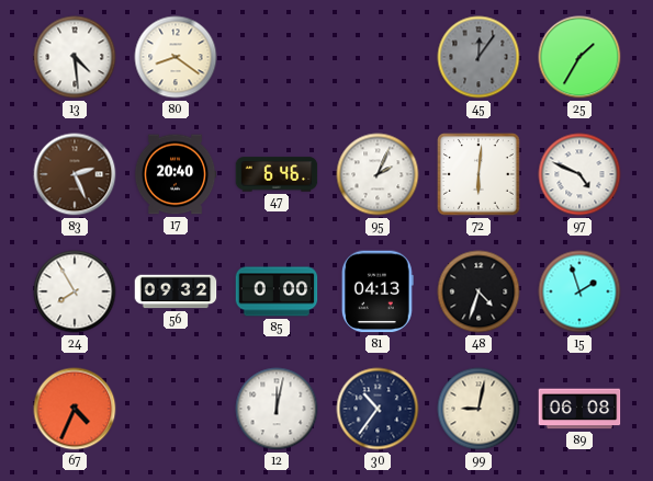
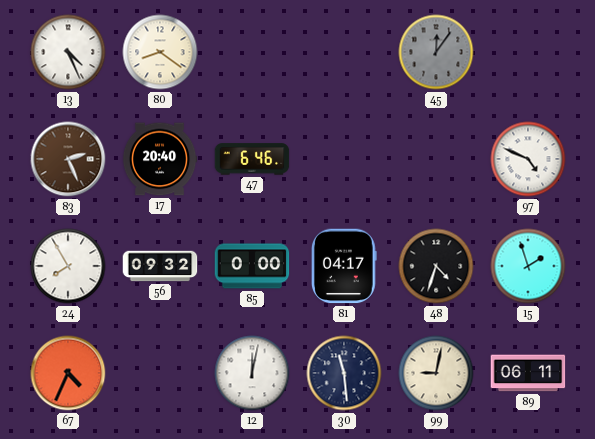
13: 4:29 -> 4:26
25: 1:35 -> none
95: 2:04 -> none
72: 6:01 -> none
81: 04:13 -> 04:17
30: 10:36 -> 11:29
89: 06:08 -> 06:11
